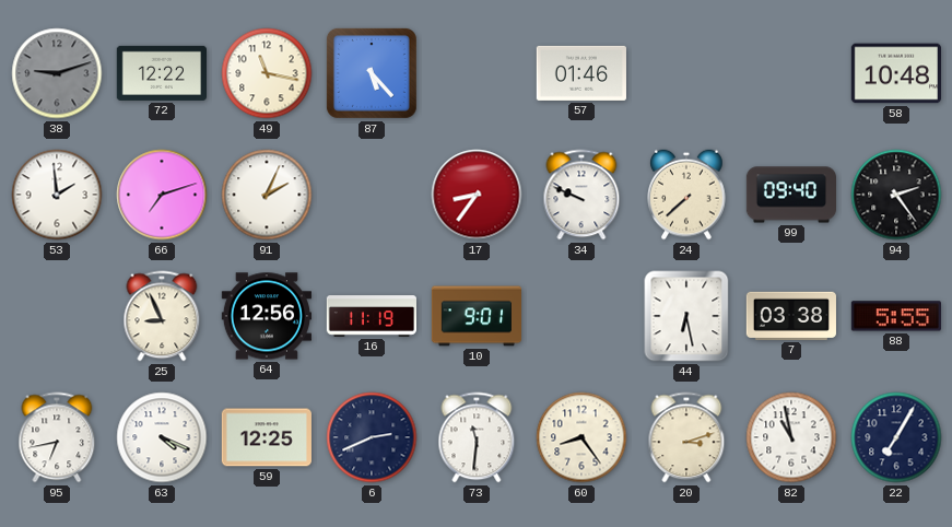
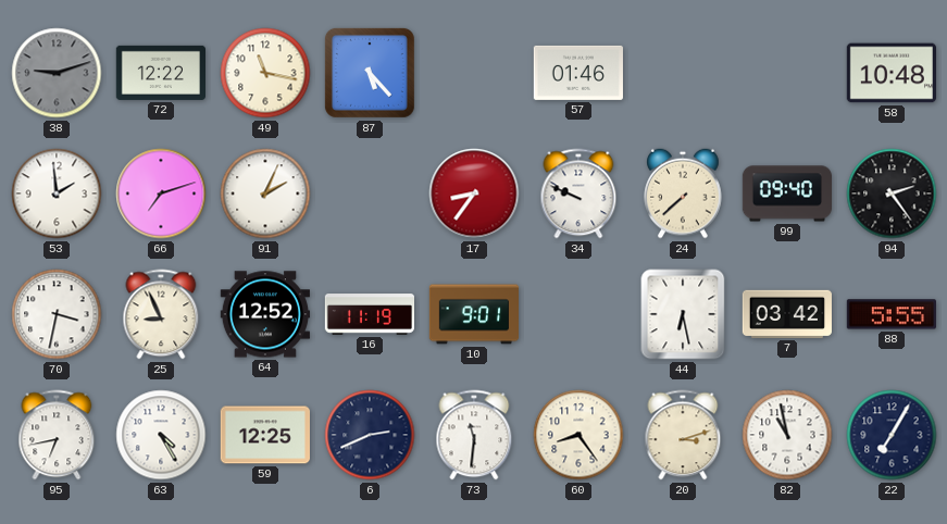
70: none -> 3:32
64: 12:56 -> 12:52
7: 03:38 -> 03:42
63: 4:19 -> 4:25
